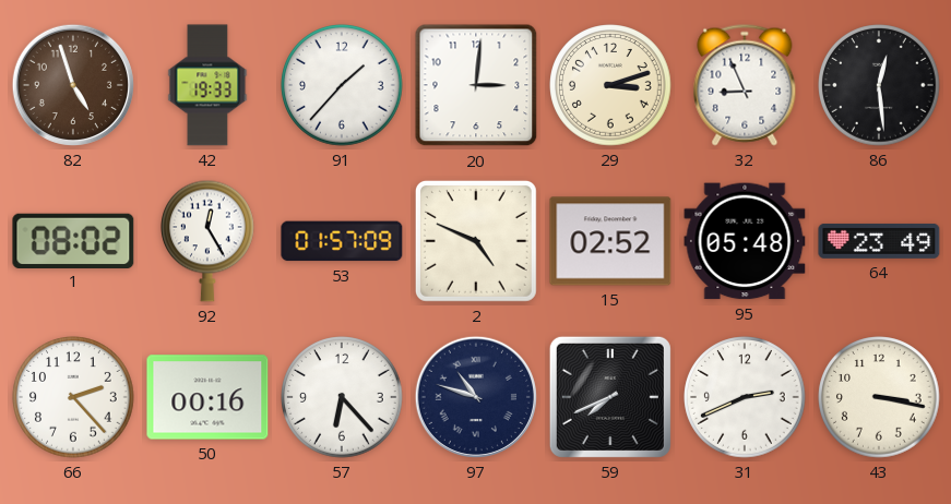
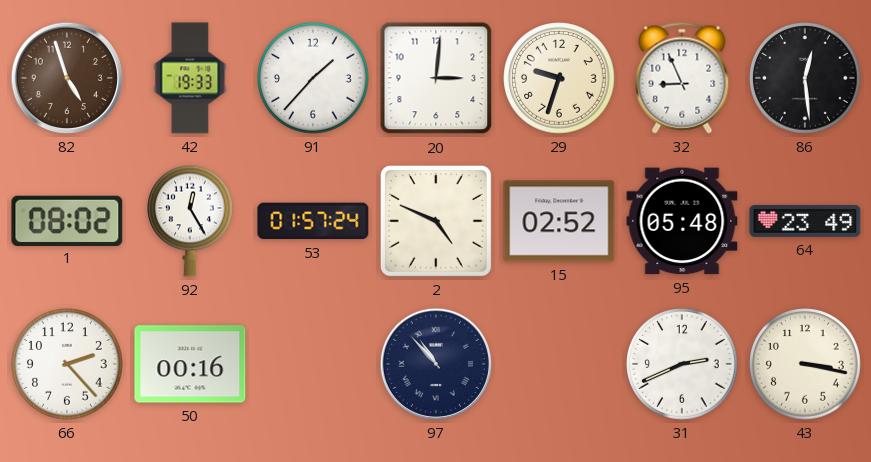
29: 3:12 -> 9:33
53: 01:57:09 -> 01:57:24
57: 6:23 -> none
97: 10:48 -> 10:53
59: 7:41 -> none
